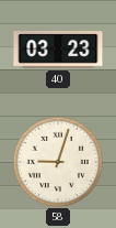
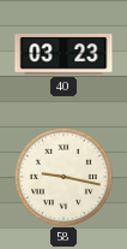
58: 9:03 -> 9:17
